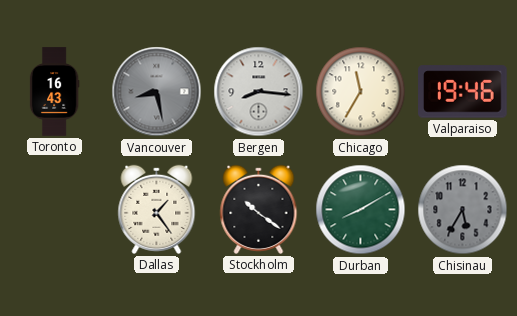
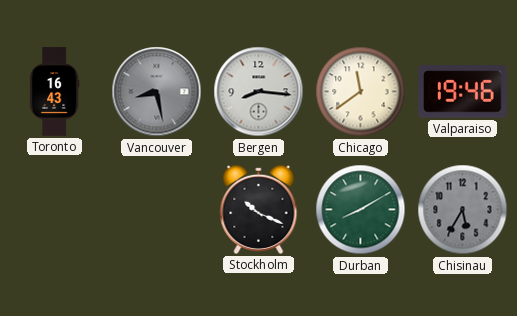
Chicago: 11:35 -> 11:39
Dallas: 1:24 -> none
Stockholm: 10:21 -> 10:19
